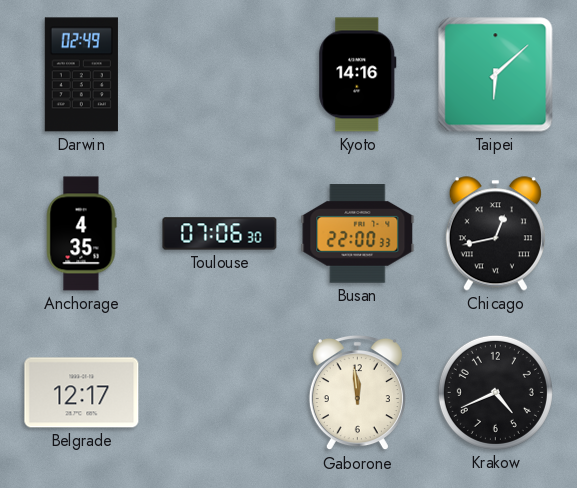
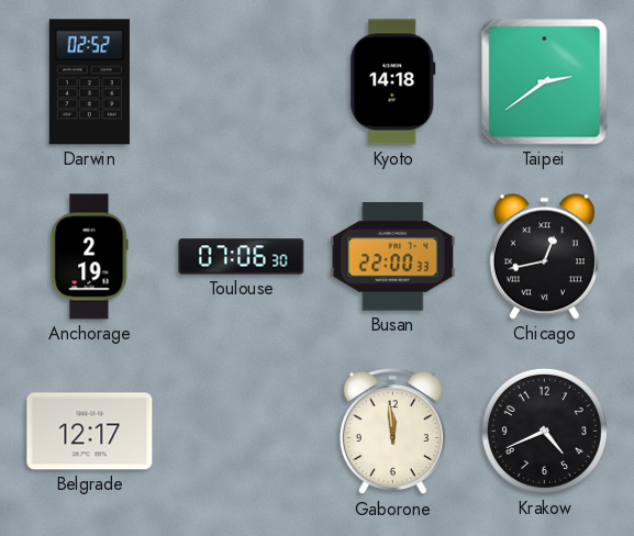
Darwin: 02:49 -> 02:52
Kyoto: 14:16 -> 14:18
Taipei: 6:08 -> 2:39
Anchorage: 4:35 -> 2:19
